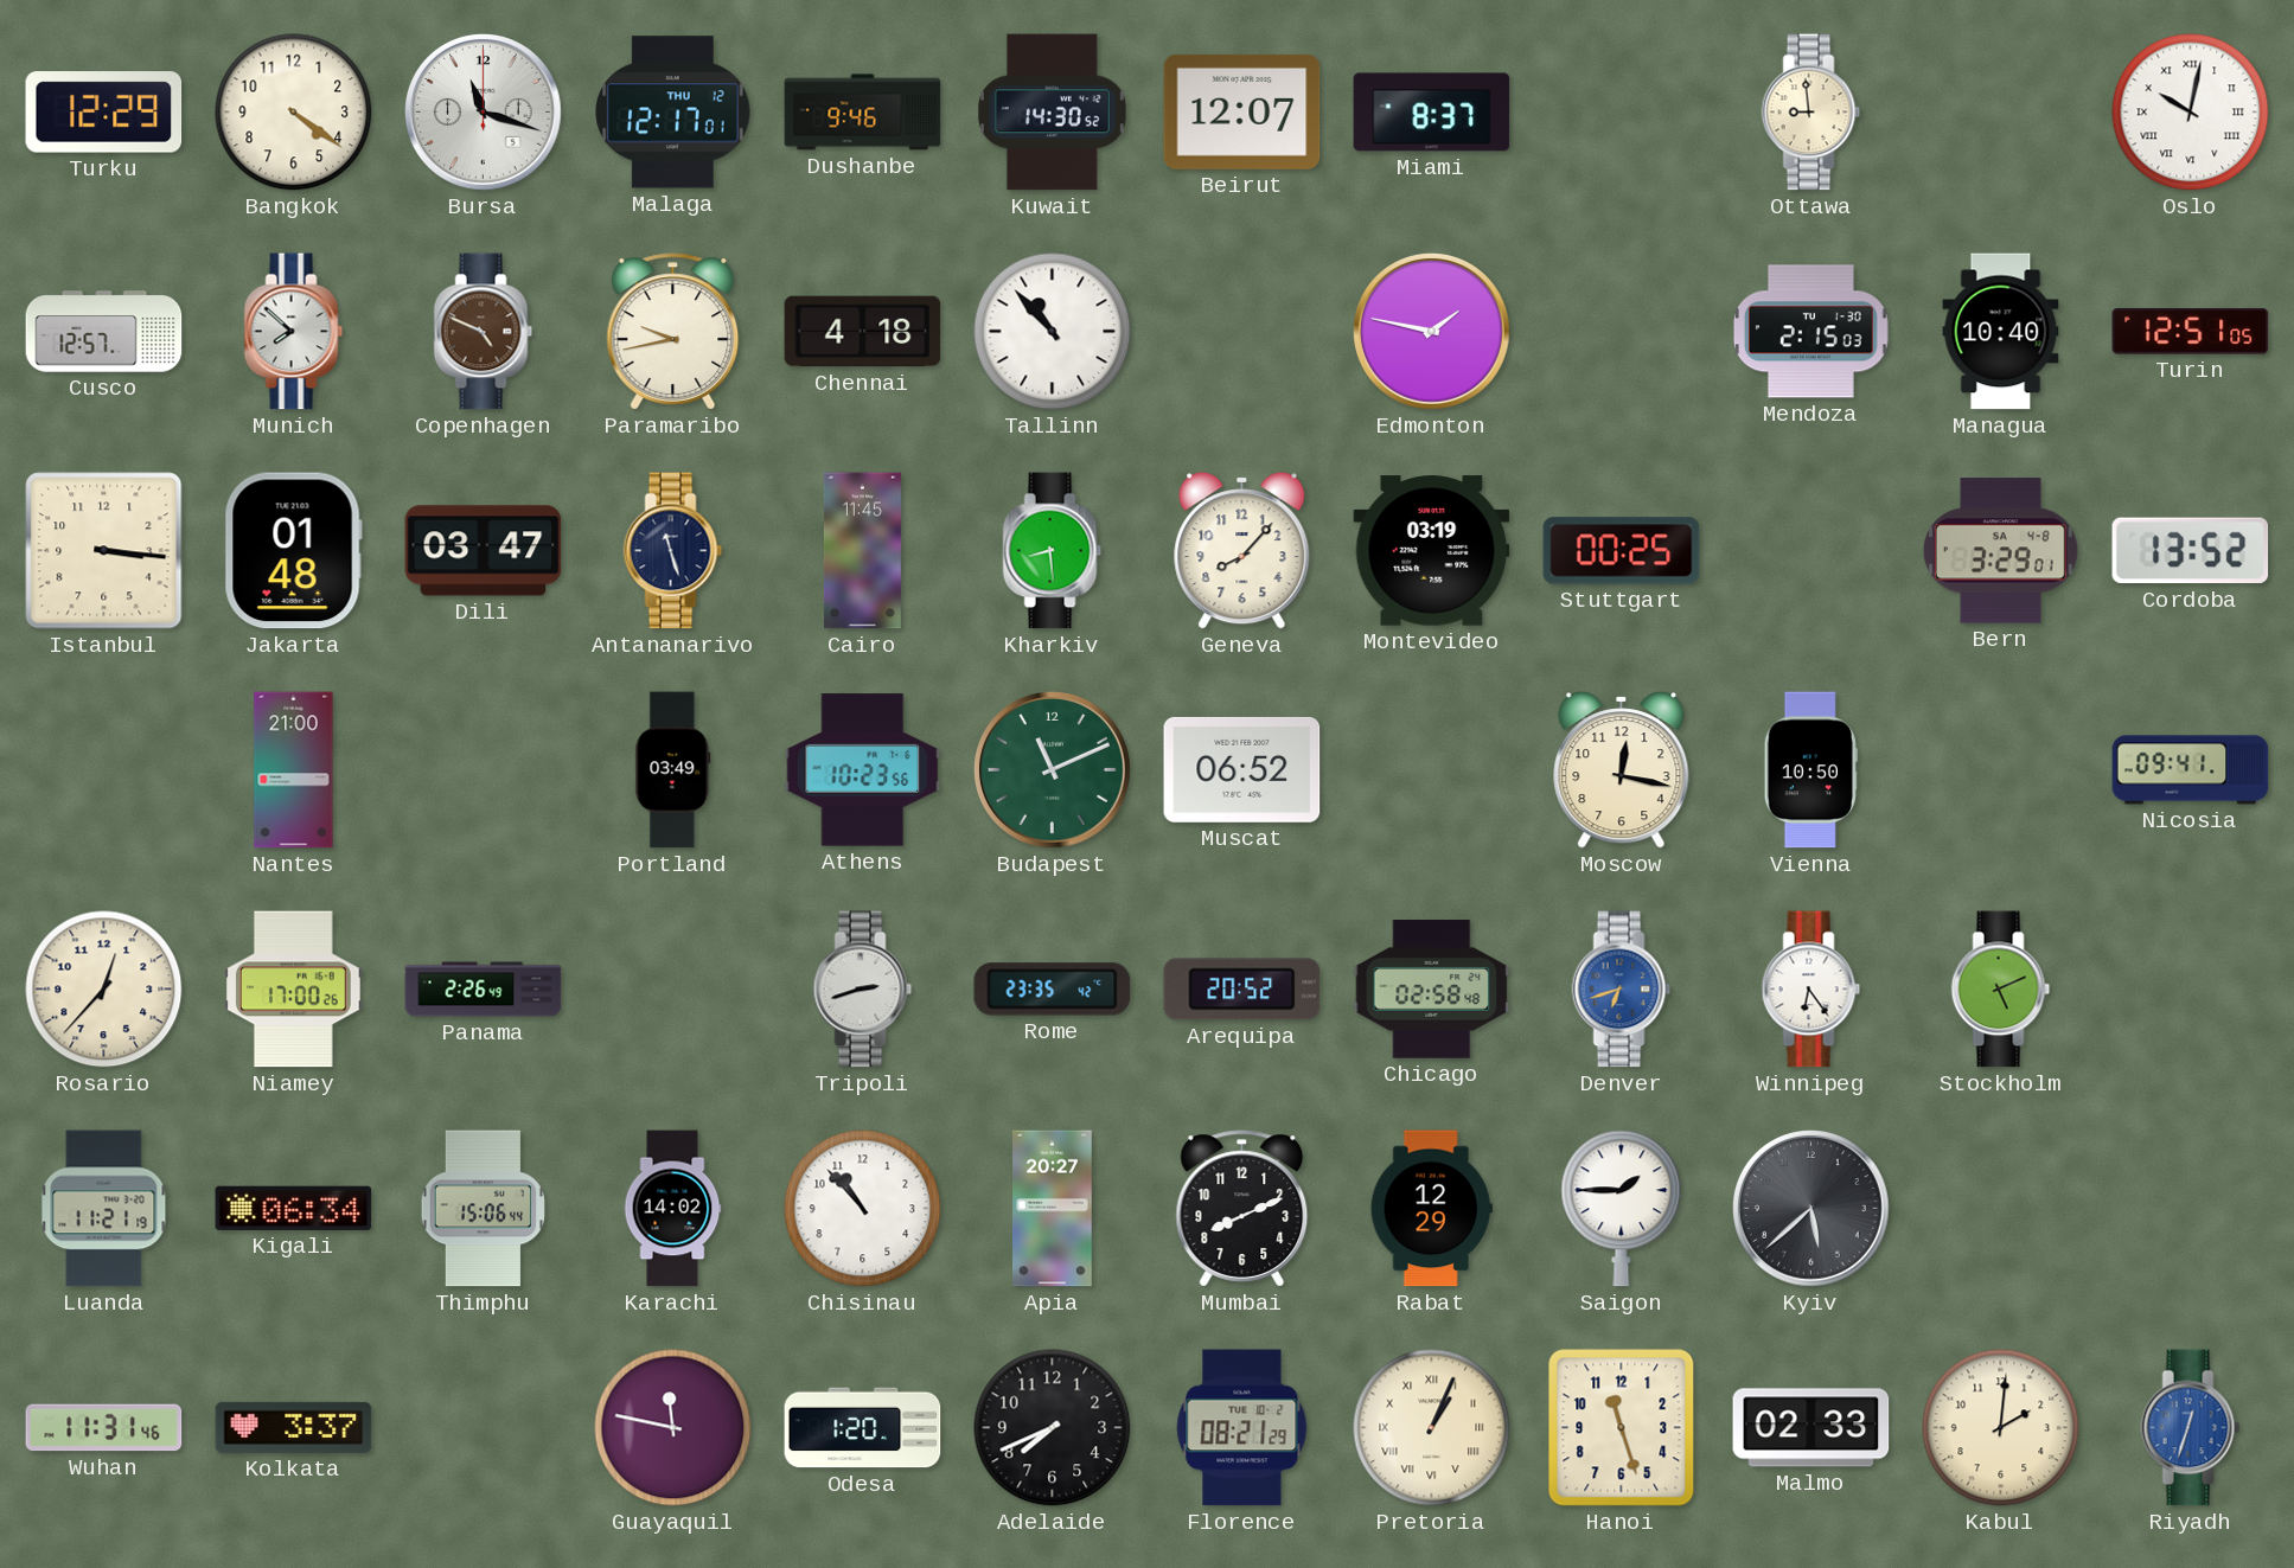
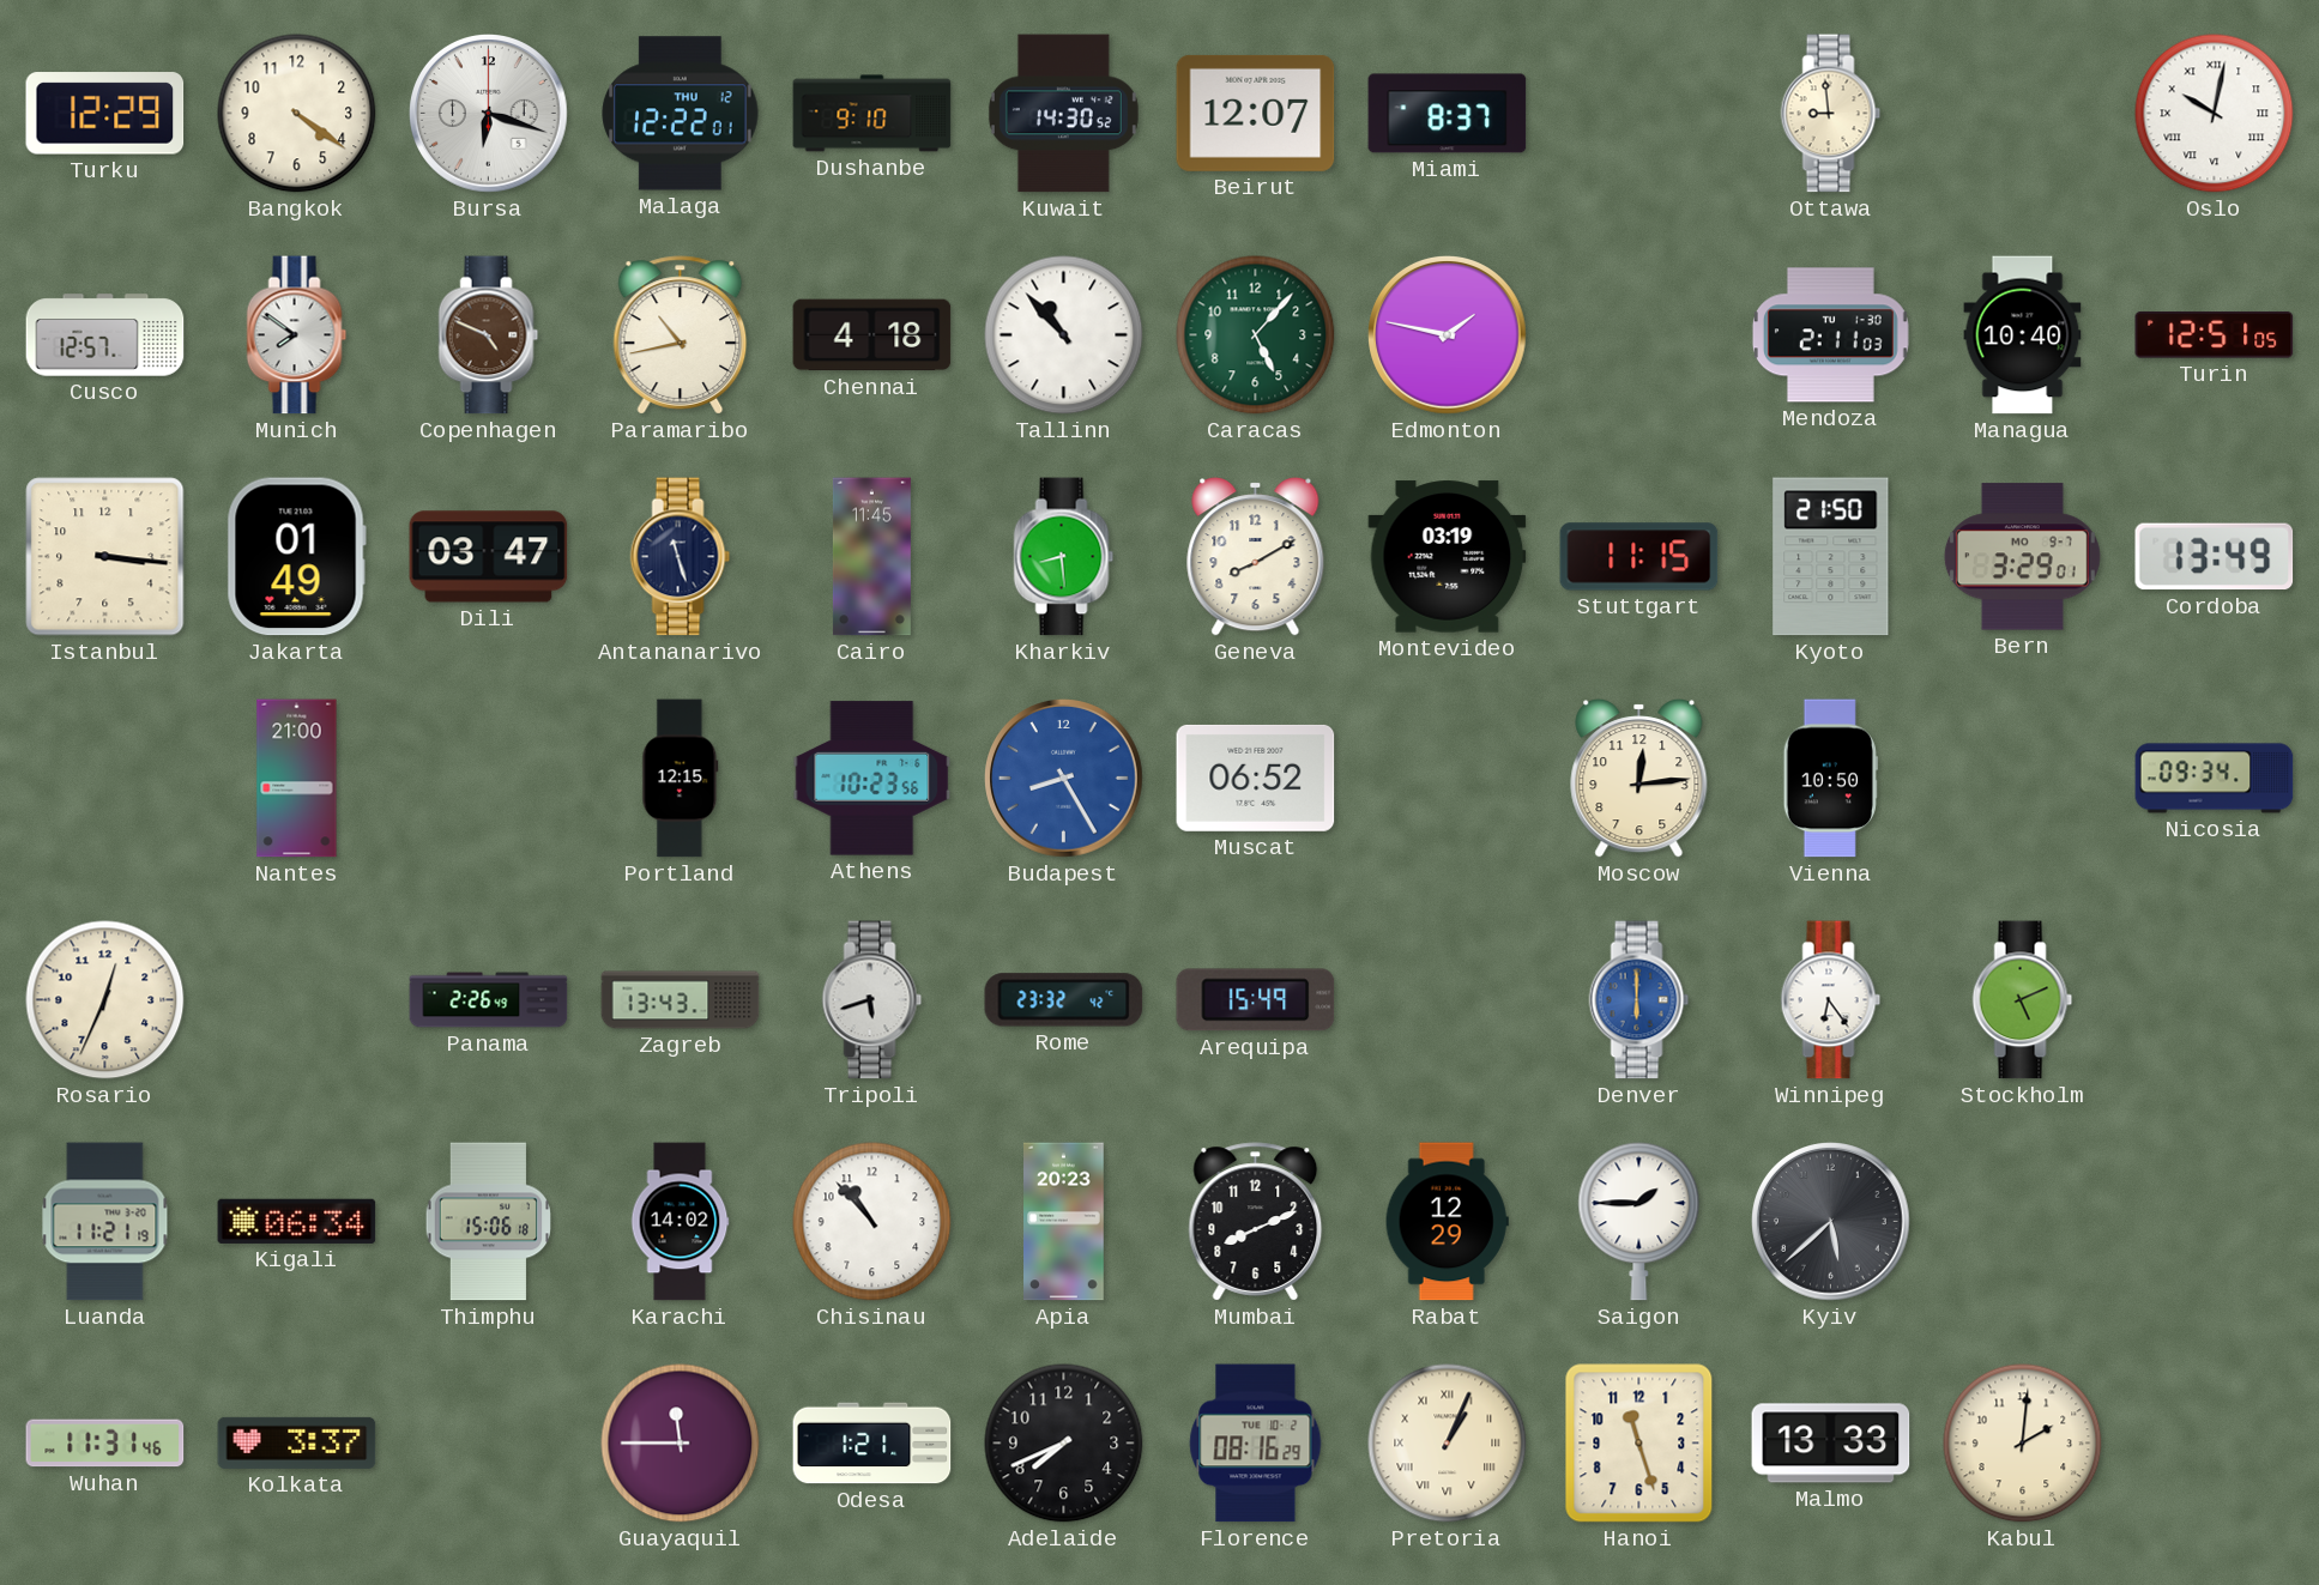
Bursa: 11:18 -> 6:18
Malaga: 12:17 -> 12:22
Dushanbe: 9:46 -> 9:10
Munich: 7:52 -> 7:51
Paramaribo: 9:43 -> 10:43
Caracas: none -> 5:07
Mendoza: 2:15 -> 2:11
Jakarta: 01:48 -> 01:49
Geneva: 8:07 -> 8:10
Stuttgart: 00:25 -> 11:15
Kyoto: none -> 21:50
Bern date: SA 4-8 -> MO 9-7
Cordoba: 13:52 -> 13:49
Portland: 03:49 -> 12:15
Budapest: 11:11 -> 8:25
Budapest dial: green -> blue
Moscow: 12:17 -> 12:14
Nicosia: 09:41 -> 09:34
Rosario: 12:37 -> 12:34
Niamey: 17:00 -> none
Zagreb: none -> 13:43
Tripoli: 2:42 -> 5:42
Rome: 23:35 -> 23:32
Arequipa: 20:52 -> 15:49
Chicago: 02:58 -> none
Denver: 6:42 -> 6:00
Thimphu: 15:06:44 -> 15:06:18
Apia: 20:27 -> 20:23
Guayaquil: 11:47 -> 11:45
Odesa: 1:20 -> 1:21
Florence: 08:21 -> 08:16
Malmo: 02:33 -> 13:33
Riyadh: 12:33 -> none
